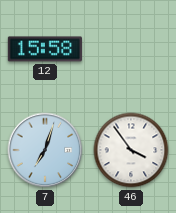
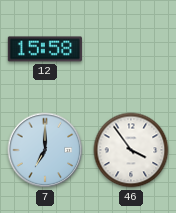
7: 7:03 -> 7:00
